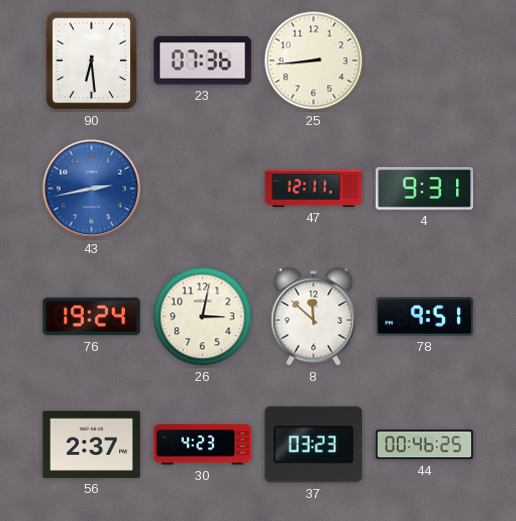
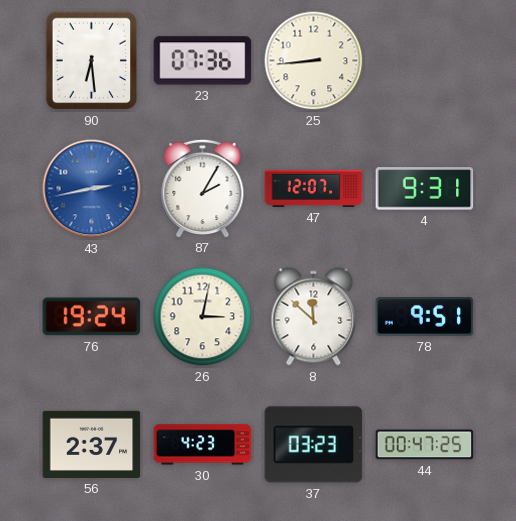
87: none -> 2:05
47: 12:11 -> 12:07
44: 00:46 -> 00:47
